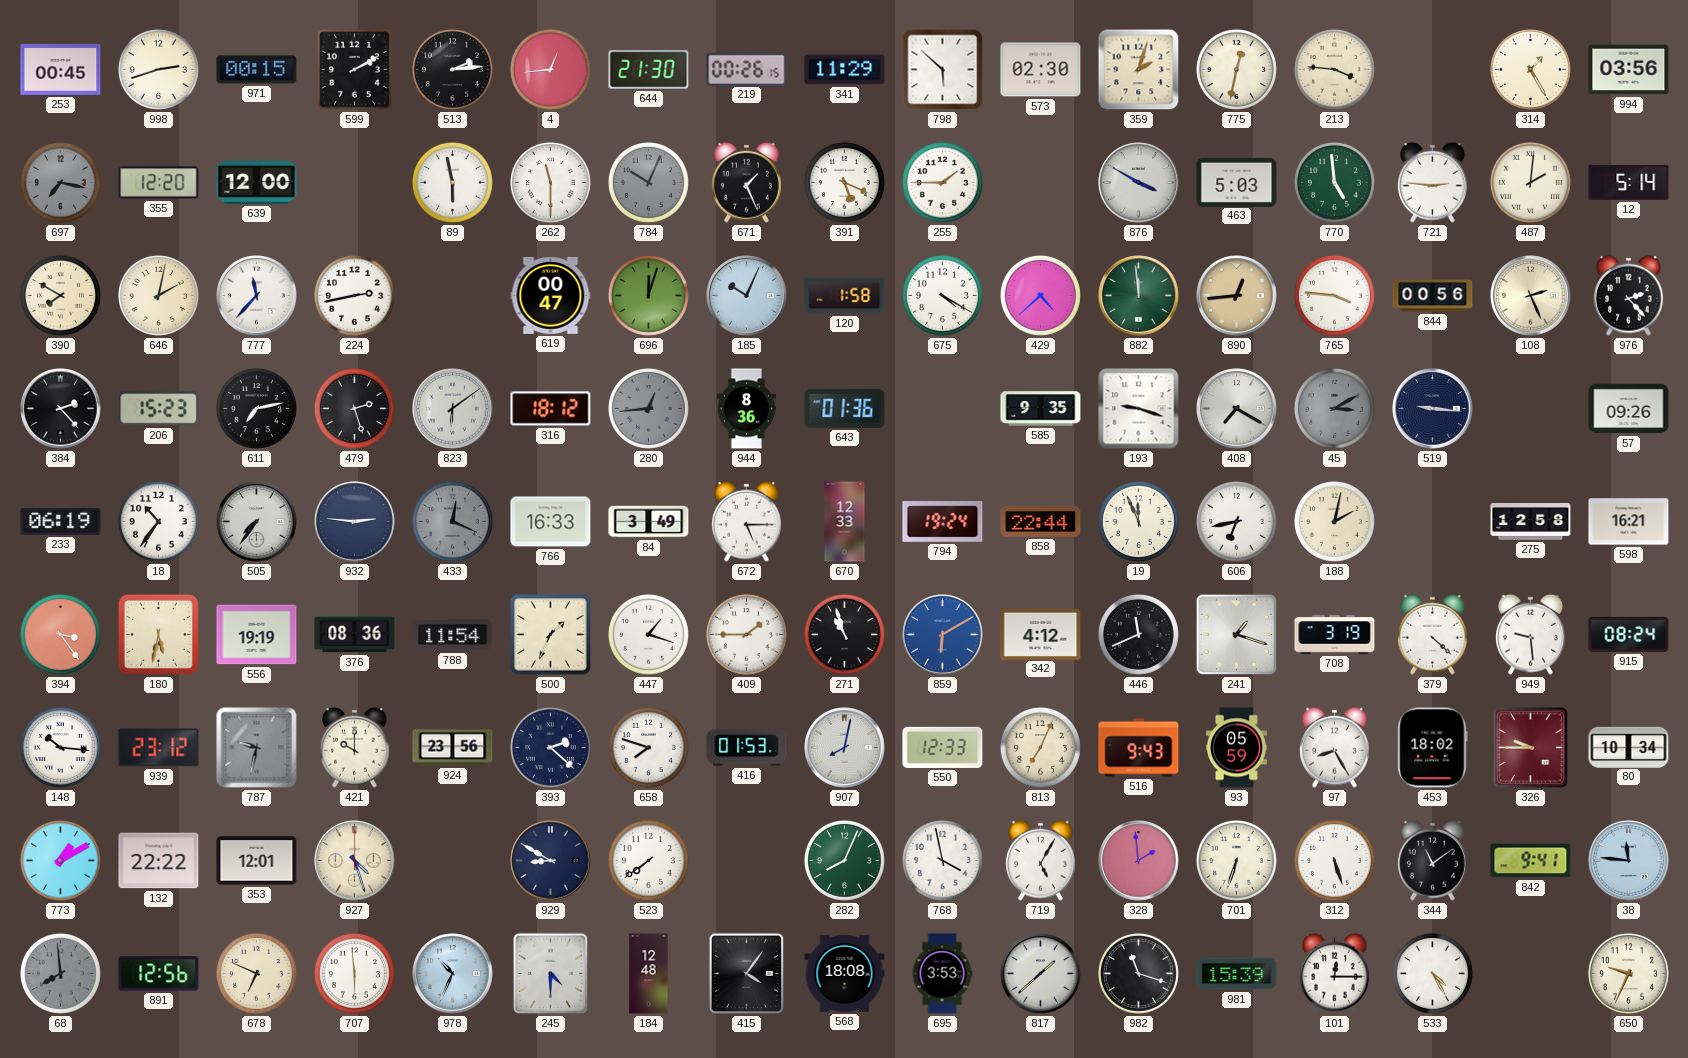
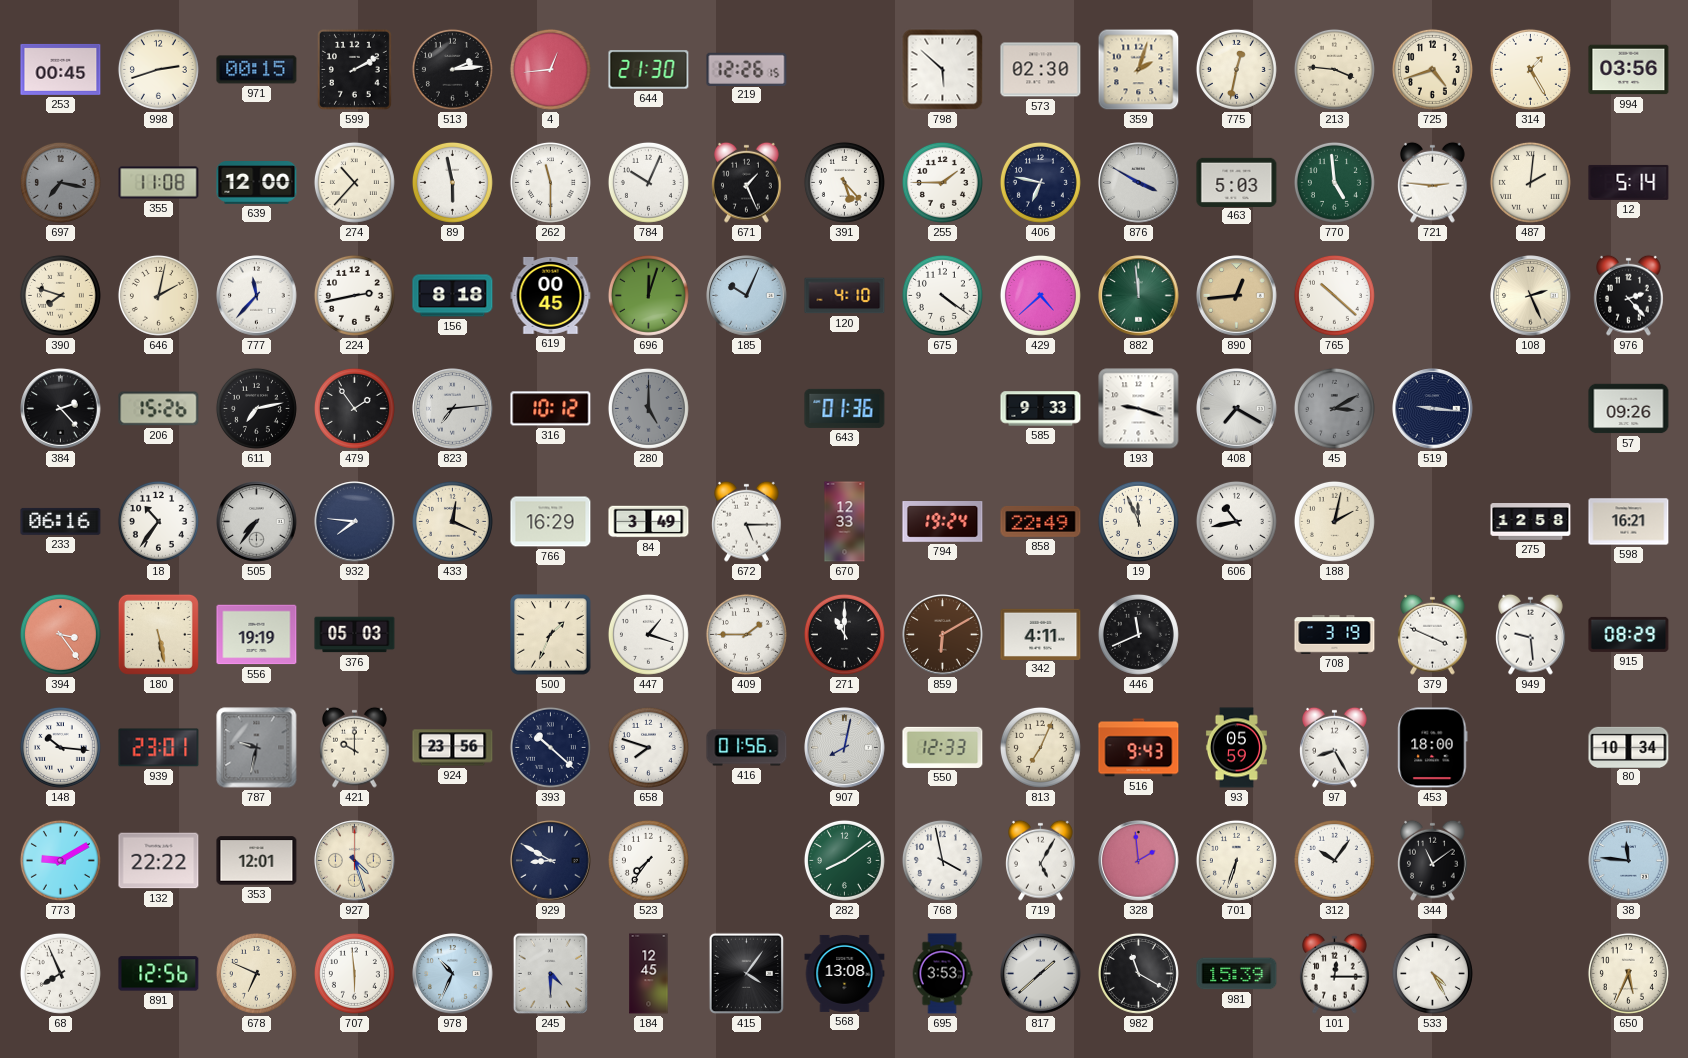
219: 00:26 -> 12:26
341: 11:29 -> none
725: none -> 4:42
355: 12:20 -> 11:08
274: none -> 10:37
784 dial: grey -> white
391: 5:19 -> 5:23
406: none -> 6:47
390: 7:50 -> 7:48
156: none -> 8:18
619: 00:47 -> 00:45
120: 1:58 -> 4:10
675: 4:20 -> 4:21
765: 3:46 -> 10:22
844: 00:56 -> none
206: 15:23 -> 15:26
479: 2:27 -> 1:54
823: 6:09 -> 7:14
316: 18:12 -> 10:12
280: 12:44 -> 5:00
944: 8:36 -> none
585: 9:35 -> 9:33
233: 06:19 -> 06:16
932: 2:46 -> 7:46
433 dial: grey -> cream
766: 16:33 -> 16:29
858: 22:44 -> 22:49
606: 6:43 -> 10:43
180: 5:32 -> 5:28
376: 08:36 -> 05:03
788: 11:54 -> none
271: 10:57 -> 11:00
859 dial: blue -> brown
342: 4:12 -> 4:11
241: 1:18 -> none
379: 4:22 -> 3:49
915: 08:24 -> 08:29
939: 23:12 -> 23:01
393: 2:22 -> 10:22
416: 01:53 -> 01:56
453: 18:02 -> 18:00
326: 9:45 -> none
773: 1:10 -> 9:10
523: 7:39 -> 7:36
282: 8:04 -> 8:09
312: 5:27 -> 10:06
842: 9:41 -> none
68: 7:59 -> 7:56
68 dial: grey -> white
184: 12:48 -> 12:45
568: 18:08 -> 13:08
982: 11:18 -> 11:20
650: 9:34 -> 5:34
